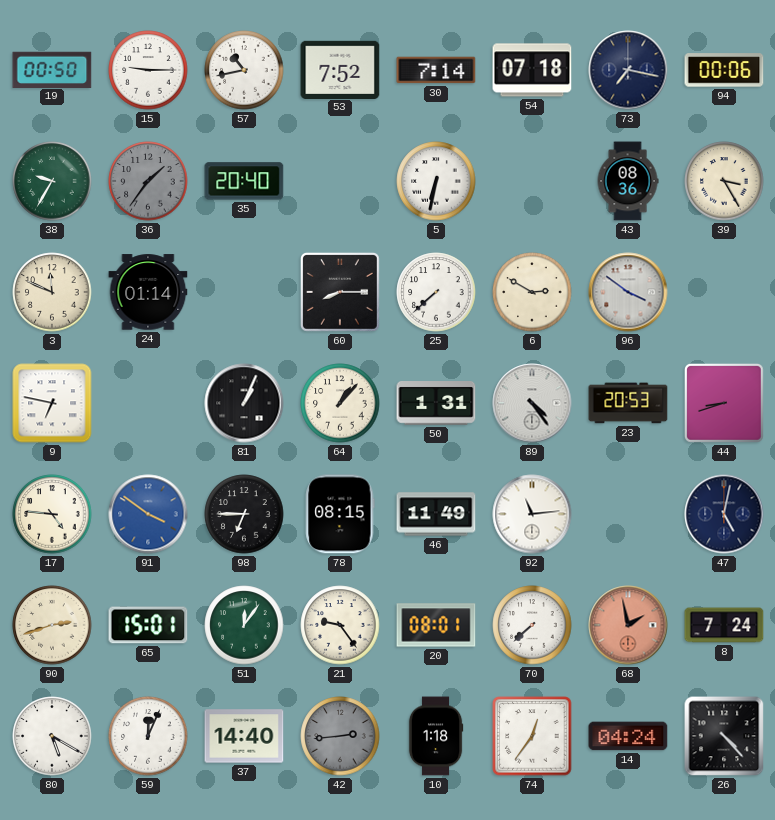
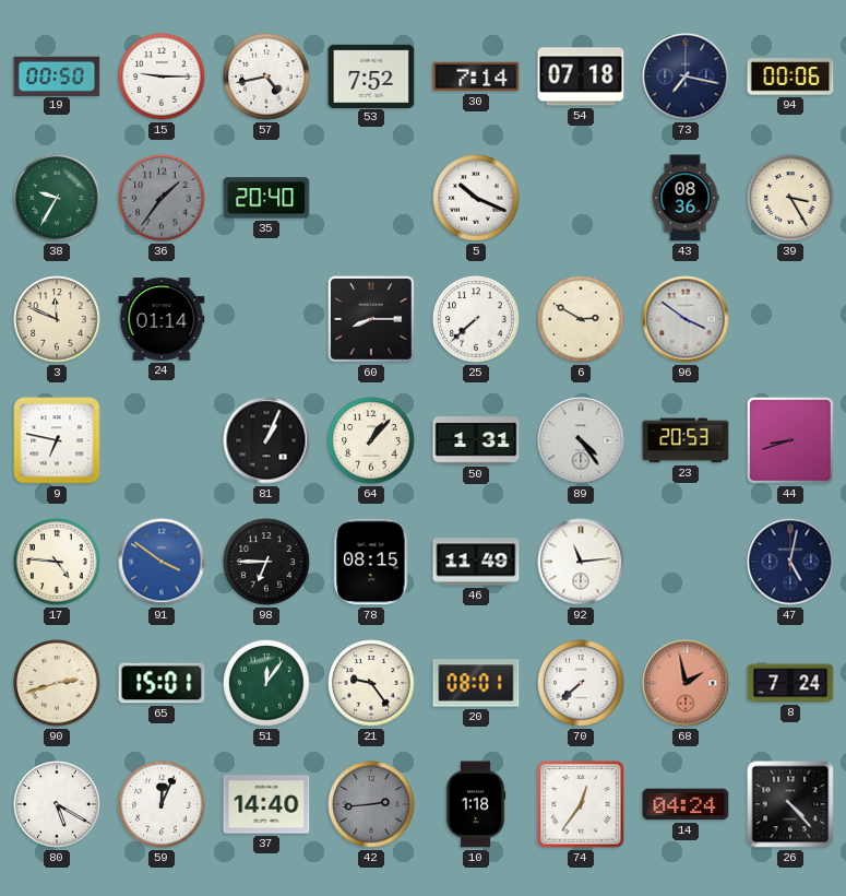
57: 10:43 -> 4:43
5: 6:32 -> 10:19
